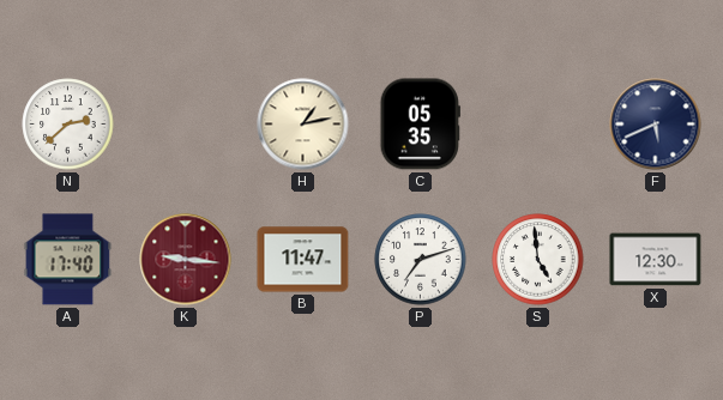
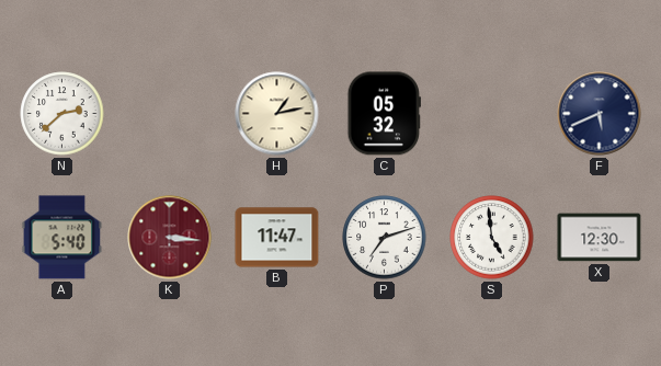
C: 05:35 -> 05:32
A: 17:40 -> 5:40
K: 9:16 -> 3:16
